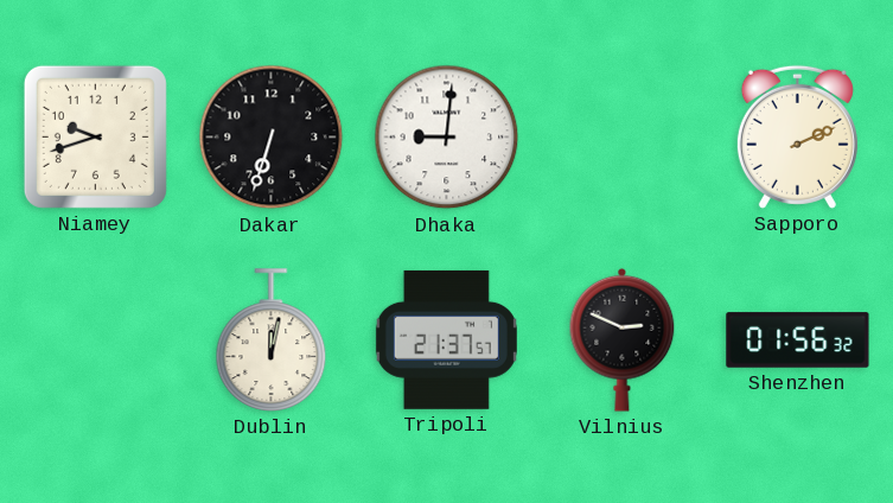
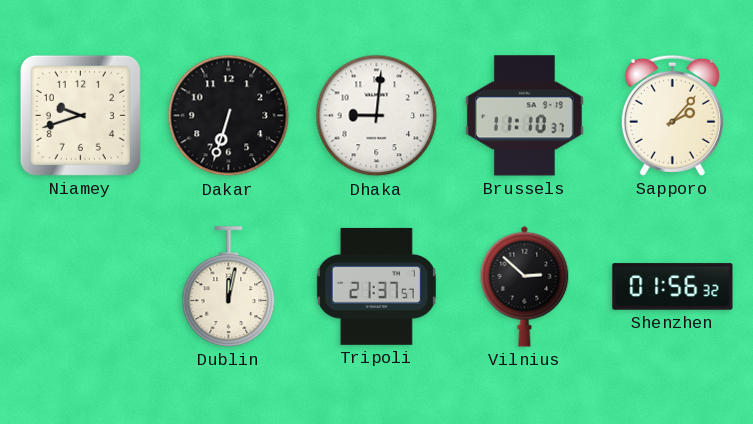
Brussels: none -> 11:10
Sapporo: 2:11 -> 2:07
Vilnius: 2:49 -> 2:52
